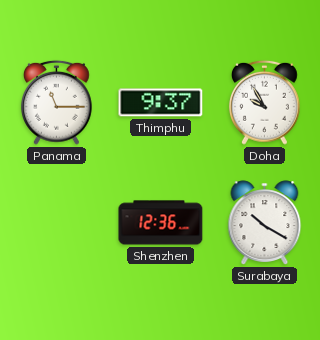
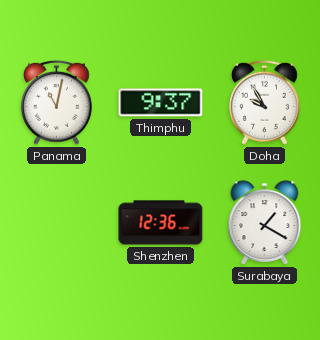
Panama: 11:15 -> 11:02
Surabaya: 10:20 -> 1:20
